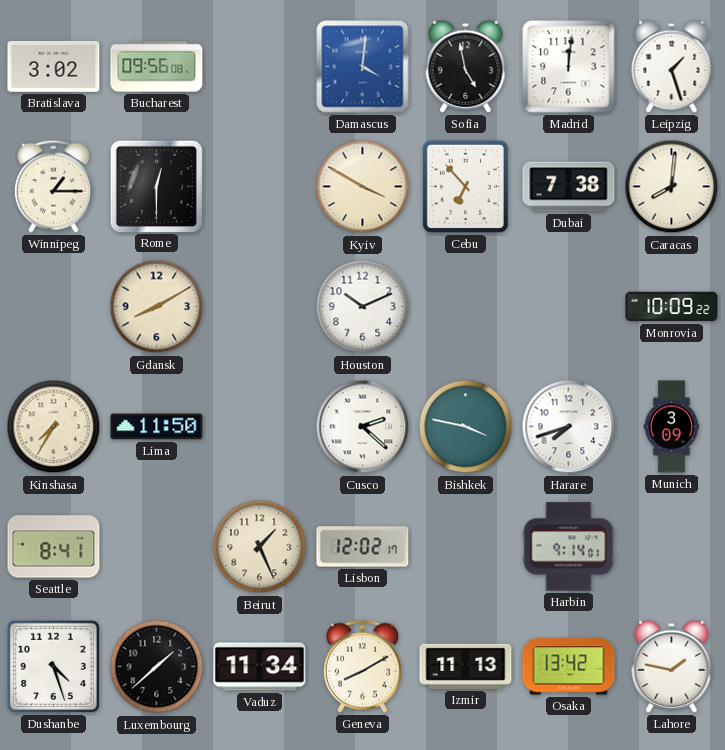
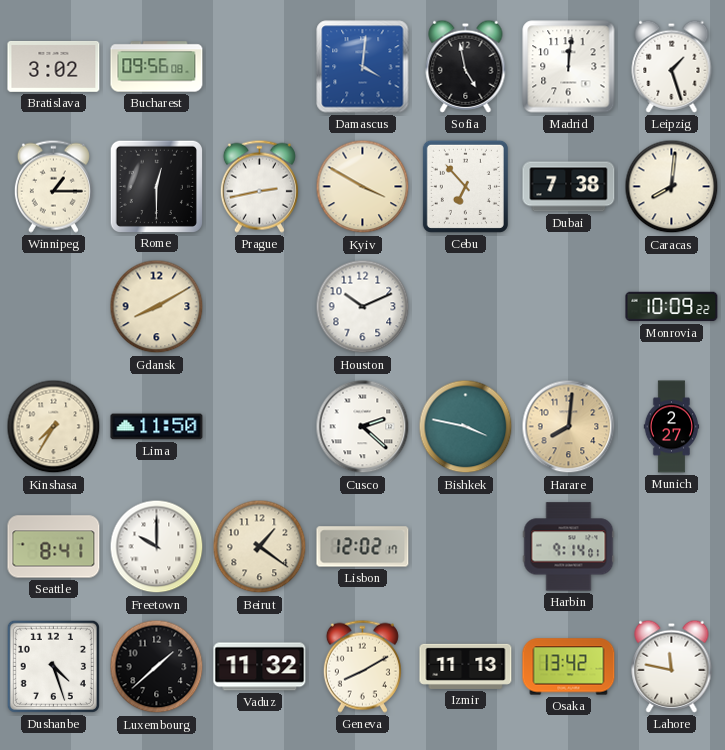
Prague: none -> 2:43
Harare: 7:42 -> 8:01
Harare dial: white -> champagne
Munich: 3:09 -> 2:27
Freetown: none -> 10:00
Beirut: 1:26 -> 1:21
Vaduz: 11:34 -> 11:32
Lahore: 1:47 -> 11:47
